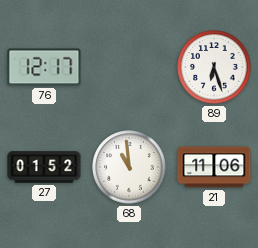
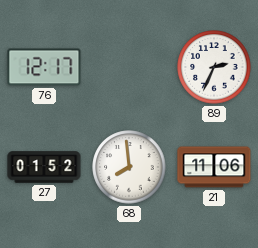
89: 6:27 -> 2:34
68: 10:59 -> 7:59
